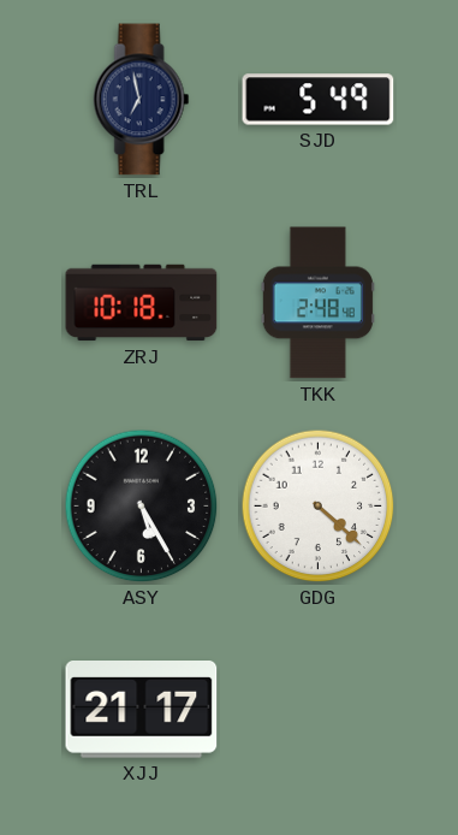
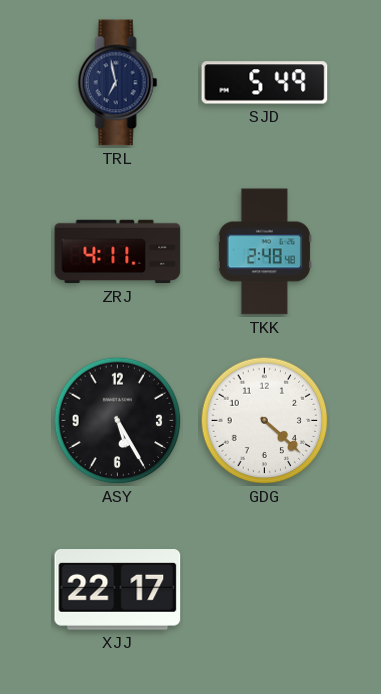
ZRJ: 10:18 -> 4:11
XJJ: 21:17 -> 22:17
